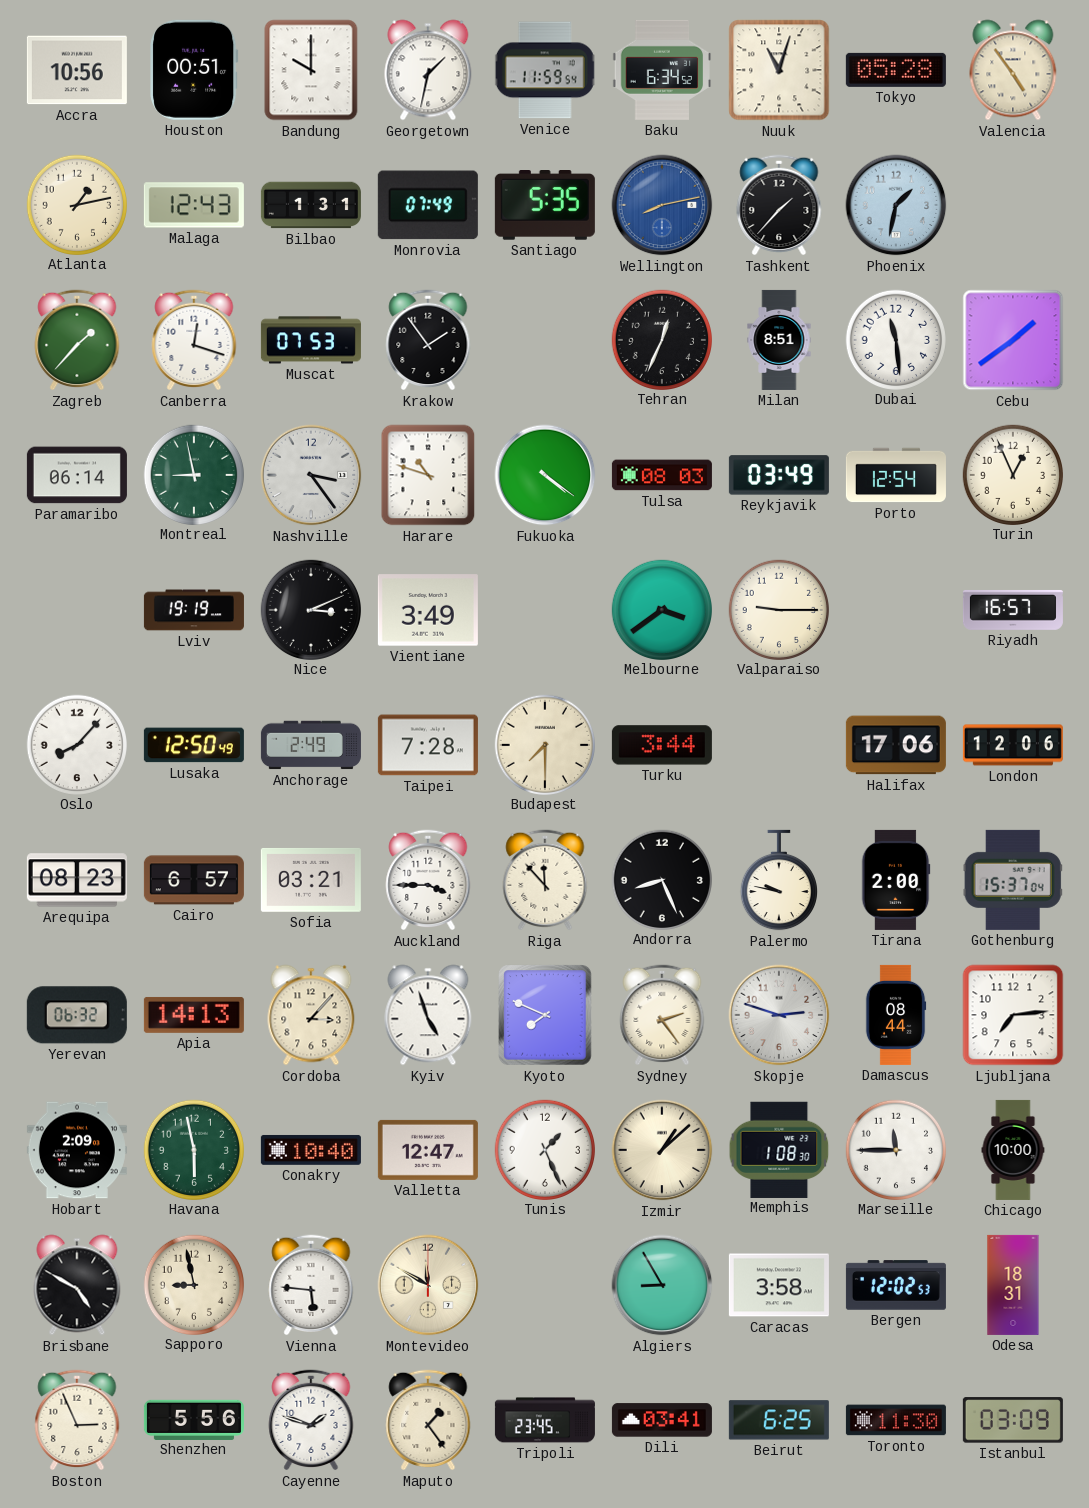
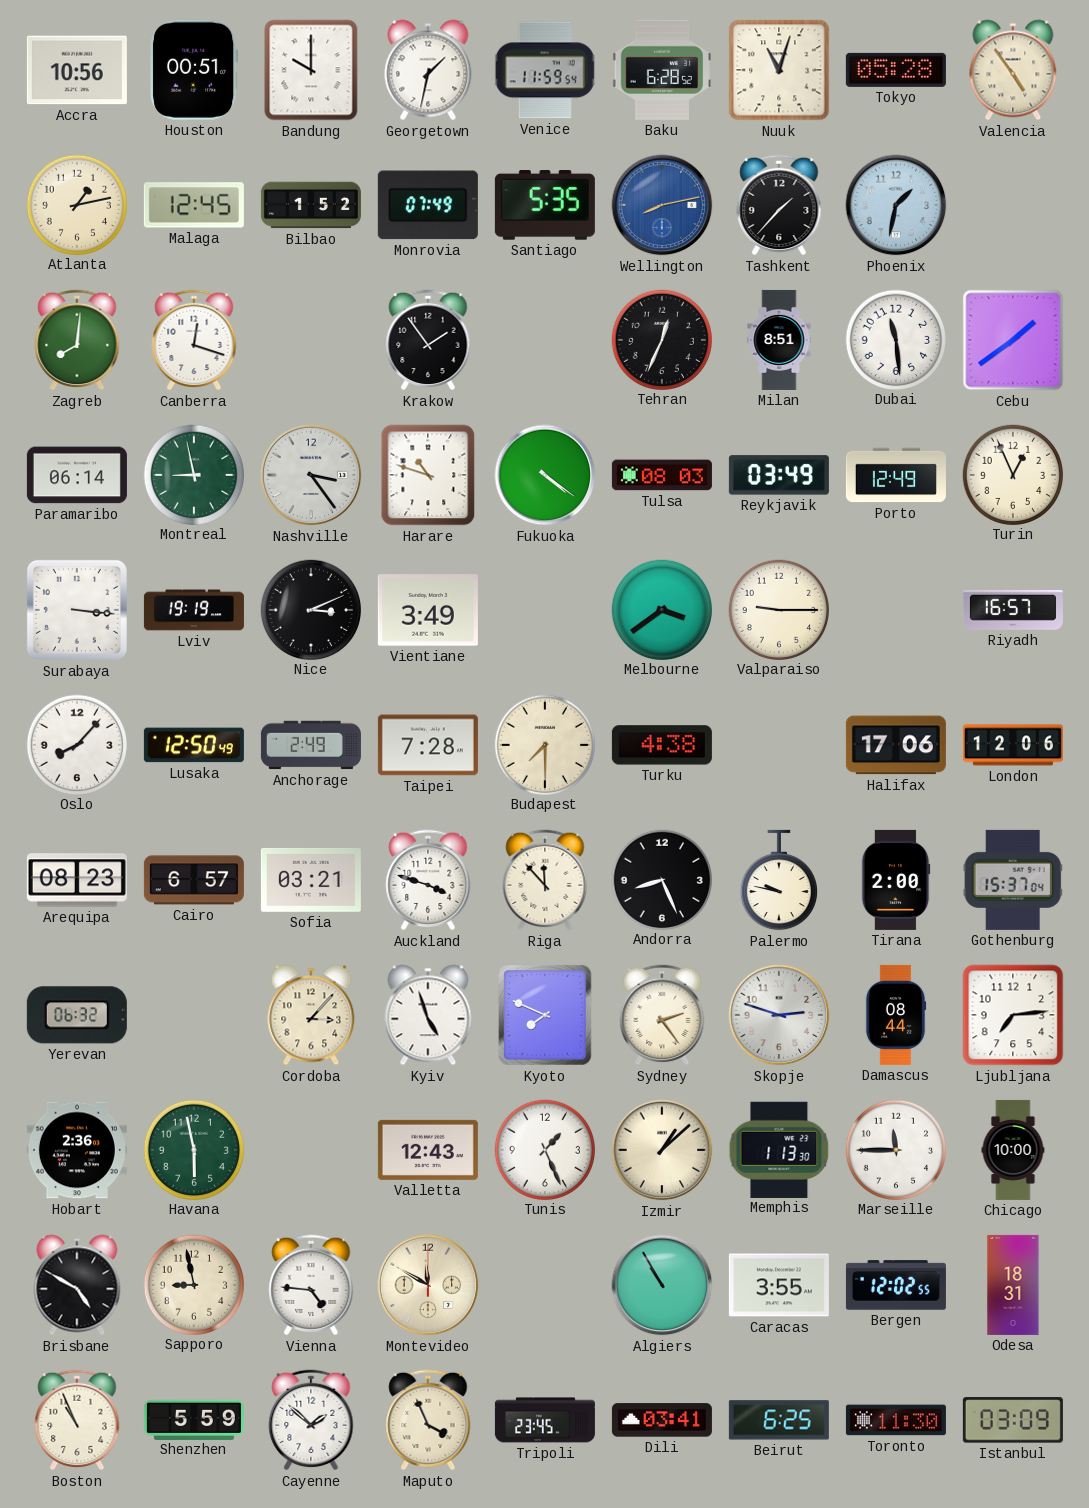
Baku: 6:34 -> 6:28
Malaga: 12:43 -> 12:45
Bilbao: 1:31 -> 1:52
Zagreb: 1:37 -> 8:01
Muscat: 07:53 -> none
Porto: 12:54 -> 12:49
Surabaya: none -> 3:16
Turku: 3:44 -> 4:38
Auckland: 3:45 -> 3:48
Apia: 14:13 -> none
Hobart: 2:09 -> 2:36
Conakry: 10:40 -> none
Valletta: 12:47 -> 12:43
Memphis: 1:08 -> 1:13
Vienna: 5:46 -> 4:46
Algiers: 8:55 -> 10:55
Caracas: 3:58 -> 3:55
Bergen: 12:02:53 -> 12:02:55
Boston: 2:56 -> 10:56
Shenzhen: 5:56 -> 5:59
Cayenne: 1:48 -> 1:52
Maputo: 1:24 -> 3:56
